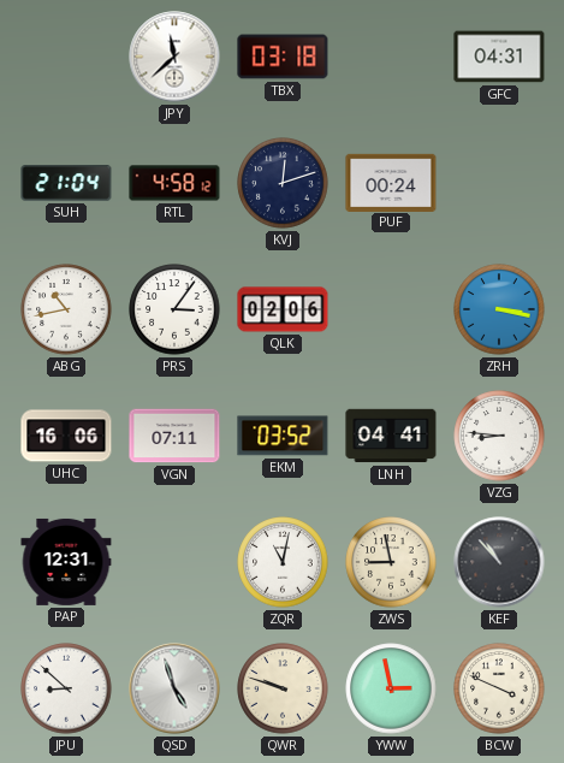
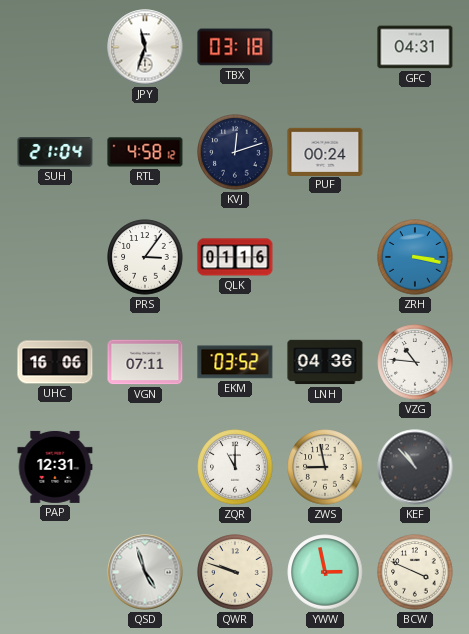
JPY: 11:38 -> 11:33
ABG: 10:43 -> none
QLK: 02:06 -> 01:16
LNH: 04:41 -> 04:36
VZG: 8:46 -> 10:46
ZQR: 11:02 -> 11:00
JPU: 8:52 -> none
